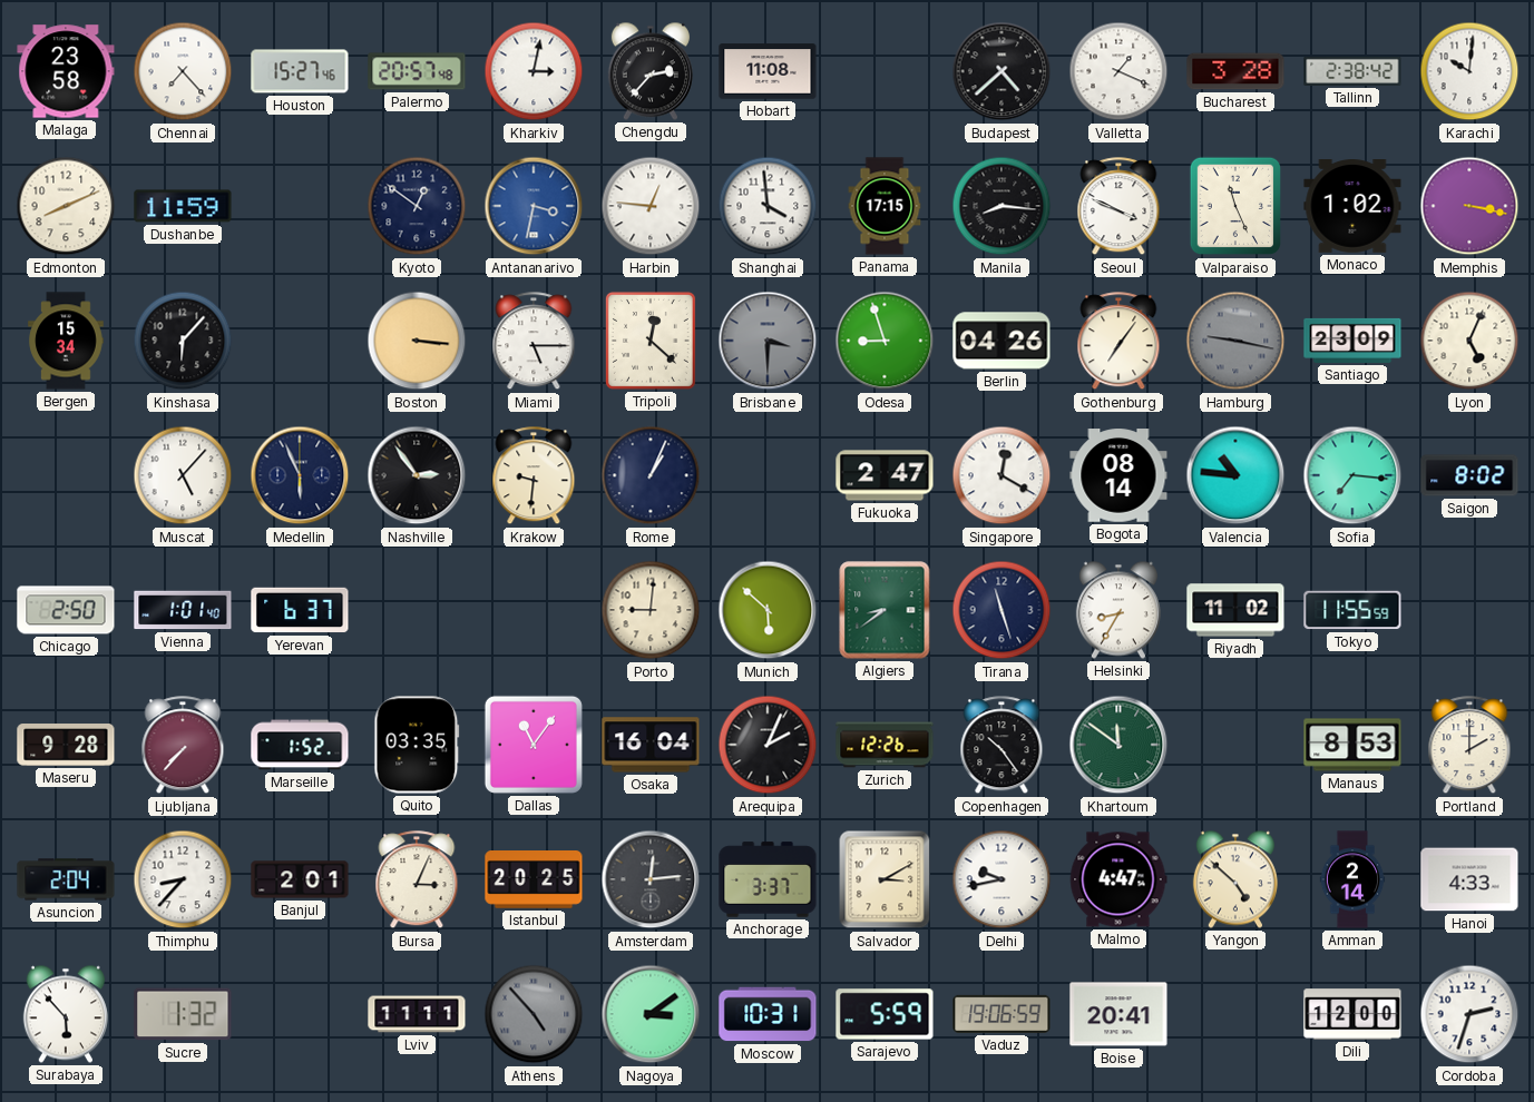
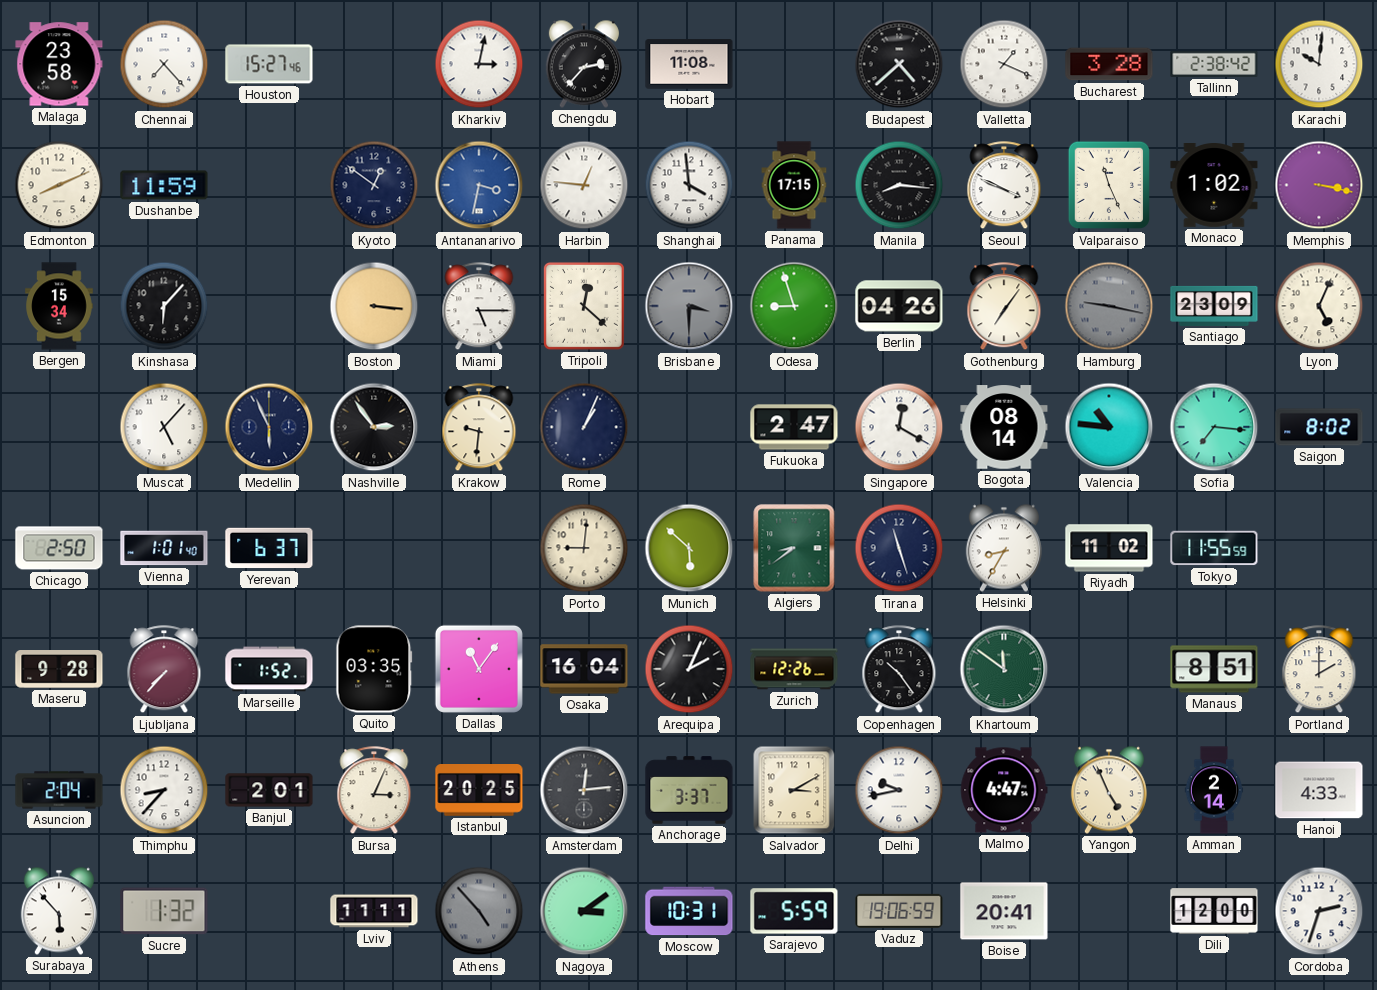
Palermo: 20:57 -> none
Manaus: 8:53 -> 8:51
Yangon: 4:52 -> 4:56
